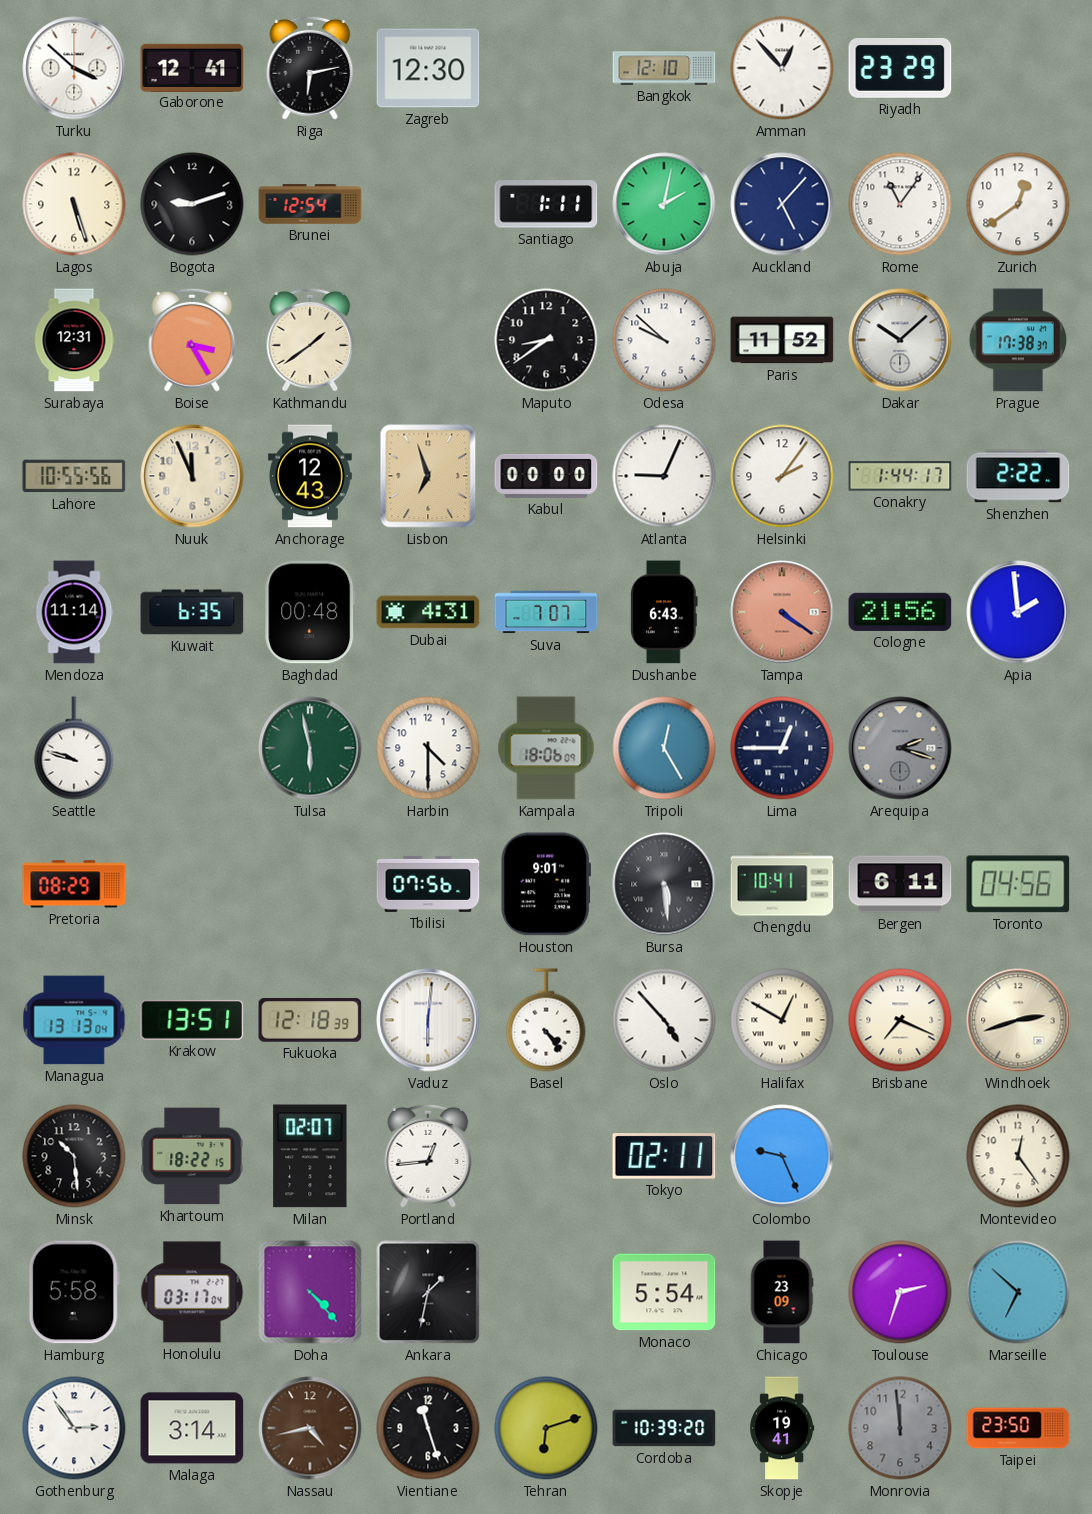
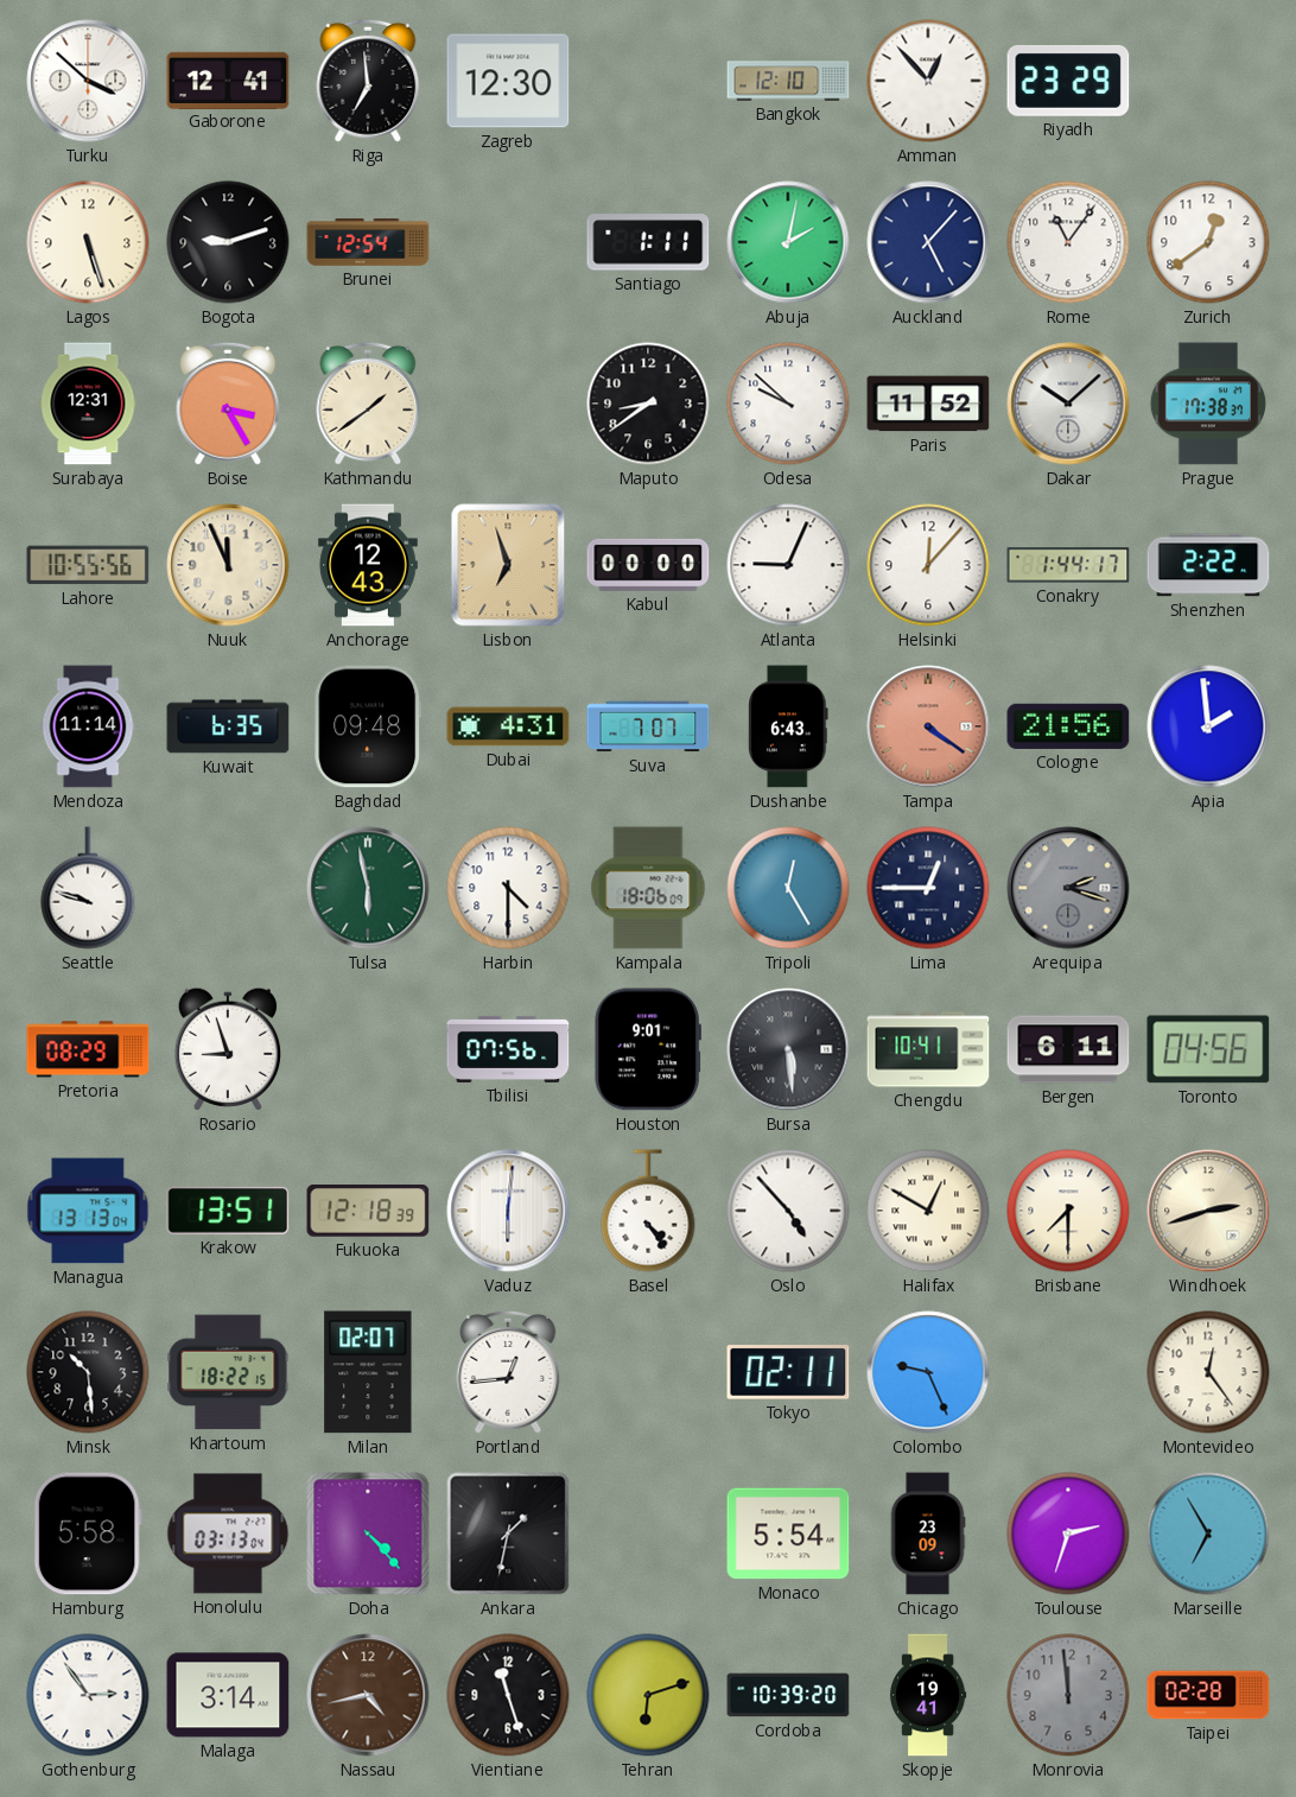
Riga: 6:13 -> 6:59
Helsinki: 2:06 -> 12:07
Baghdad: 00:48 -> 09:48
Rosario: none -> 8:57
Brisbane: 7:19 -> 7:30
Honolulu: 03:17 -> 03:13
Marseille: 6:52 -> 6:55
Taipei: 23:50 -> 02:28
